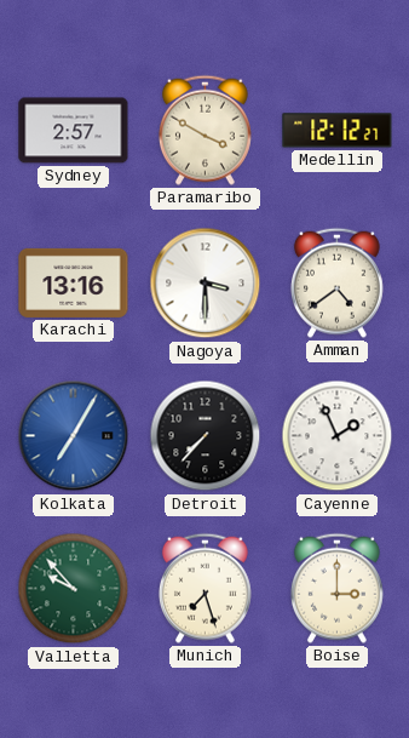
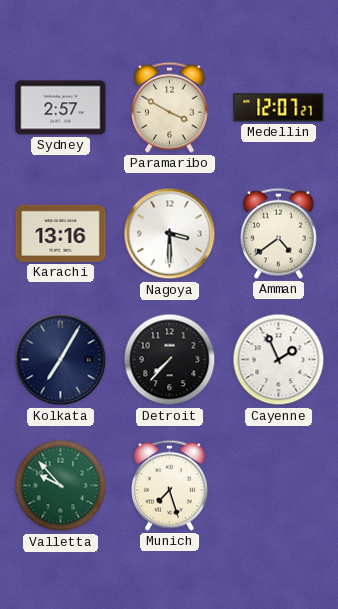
Medellin: 12:12 -> 12:07
Kolkata dial: blue -> navy
Boise: 3:00 -> none
